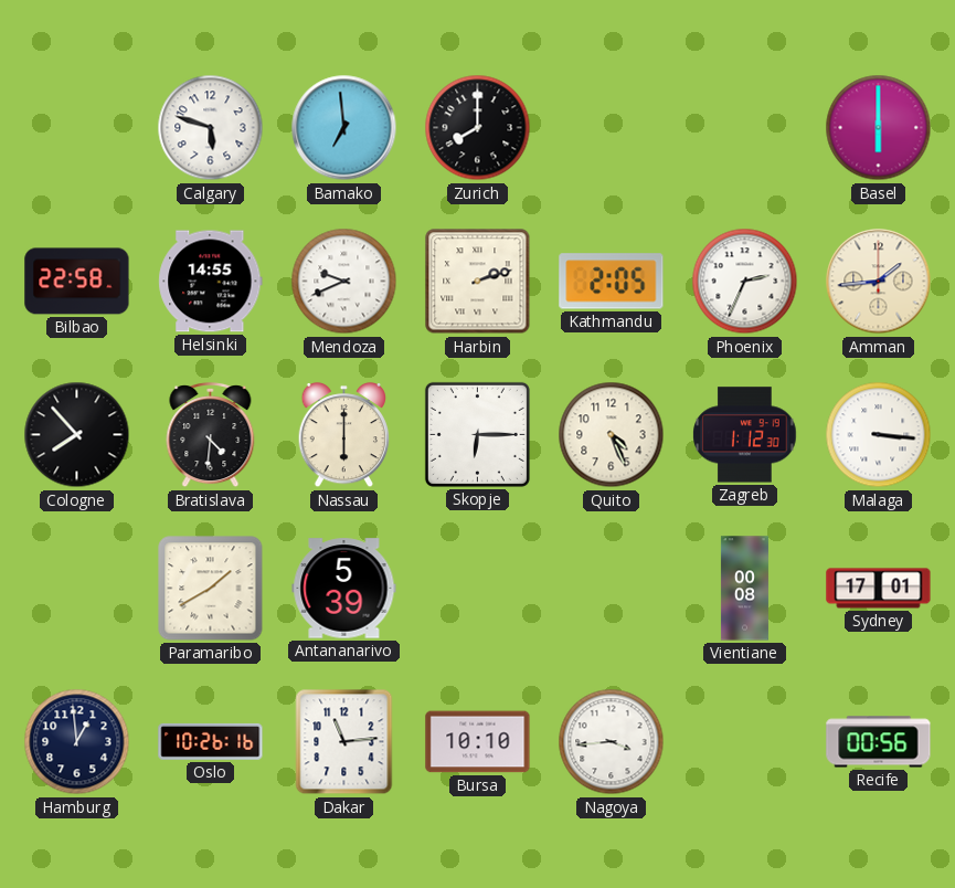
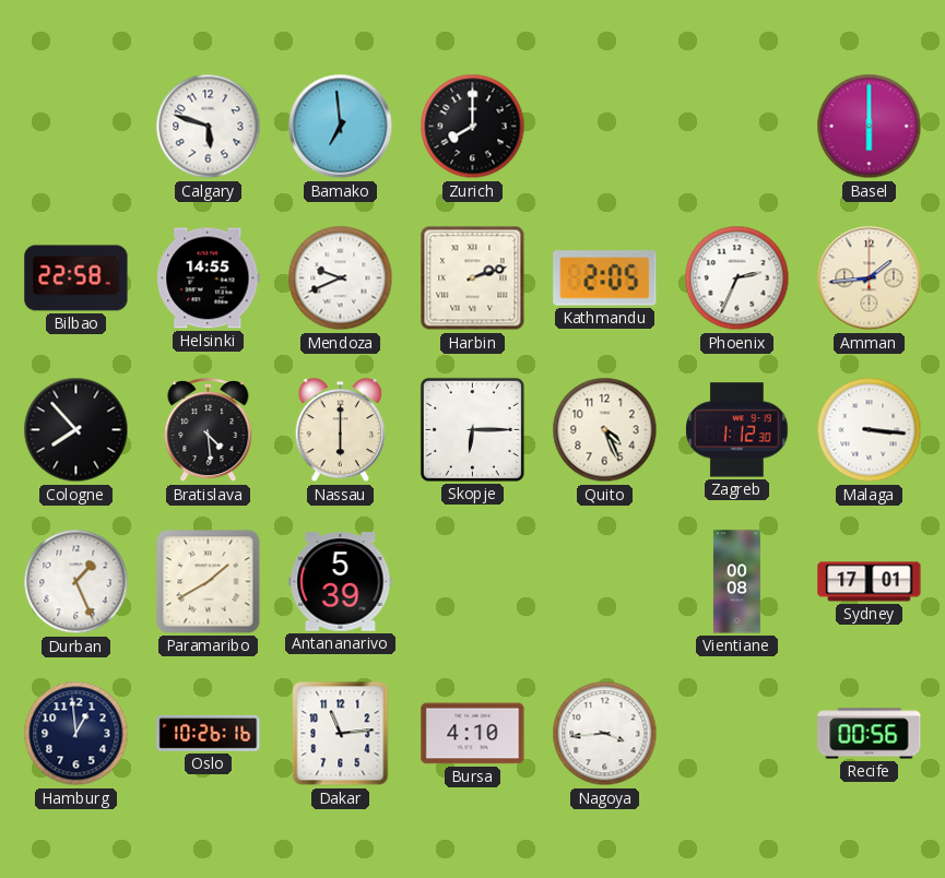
Bratislava: 4:31 -> 4:29
Durban: none -> 1:26
Bursa: 10:10 -> 4:10
